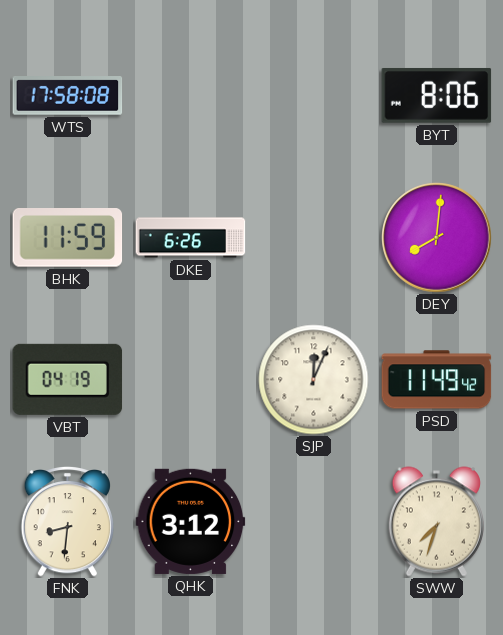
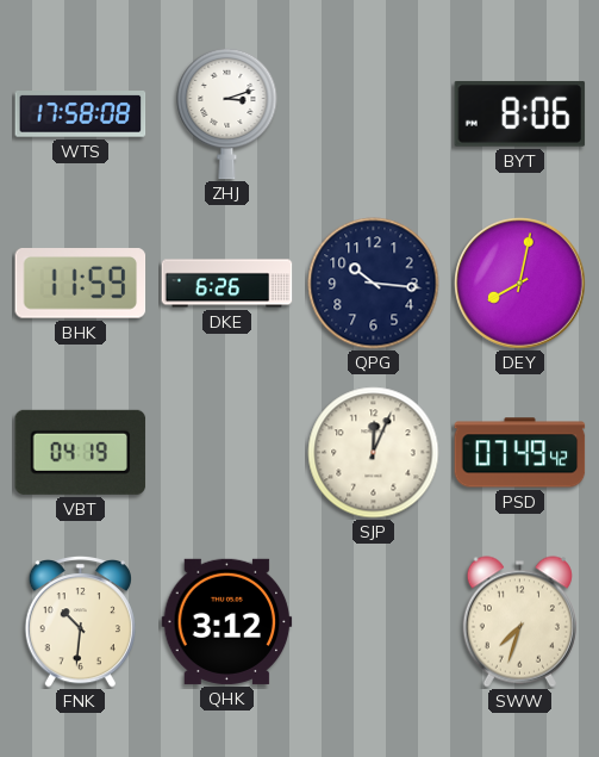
ZHJ: none -> 3:12
QPG: none -> 10:16
DEY: 8:01 -> 8:02
PSD: 11:49 -> 07:49
FNK: 8:31 -> 10:31
